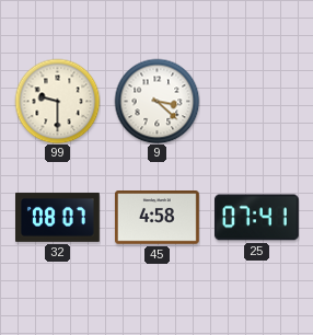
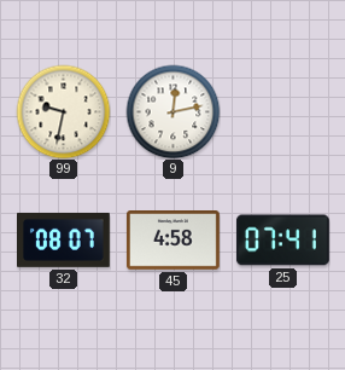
99: 9:30 -> 9:32
9: 3:22 -> 12:13
